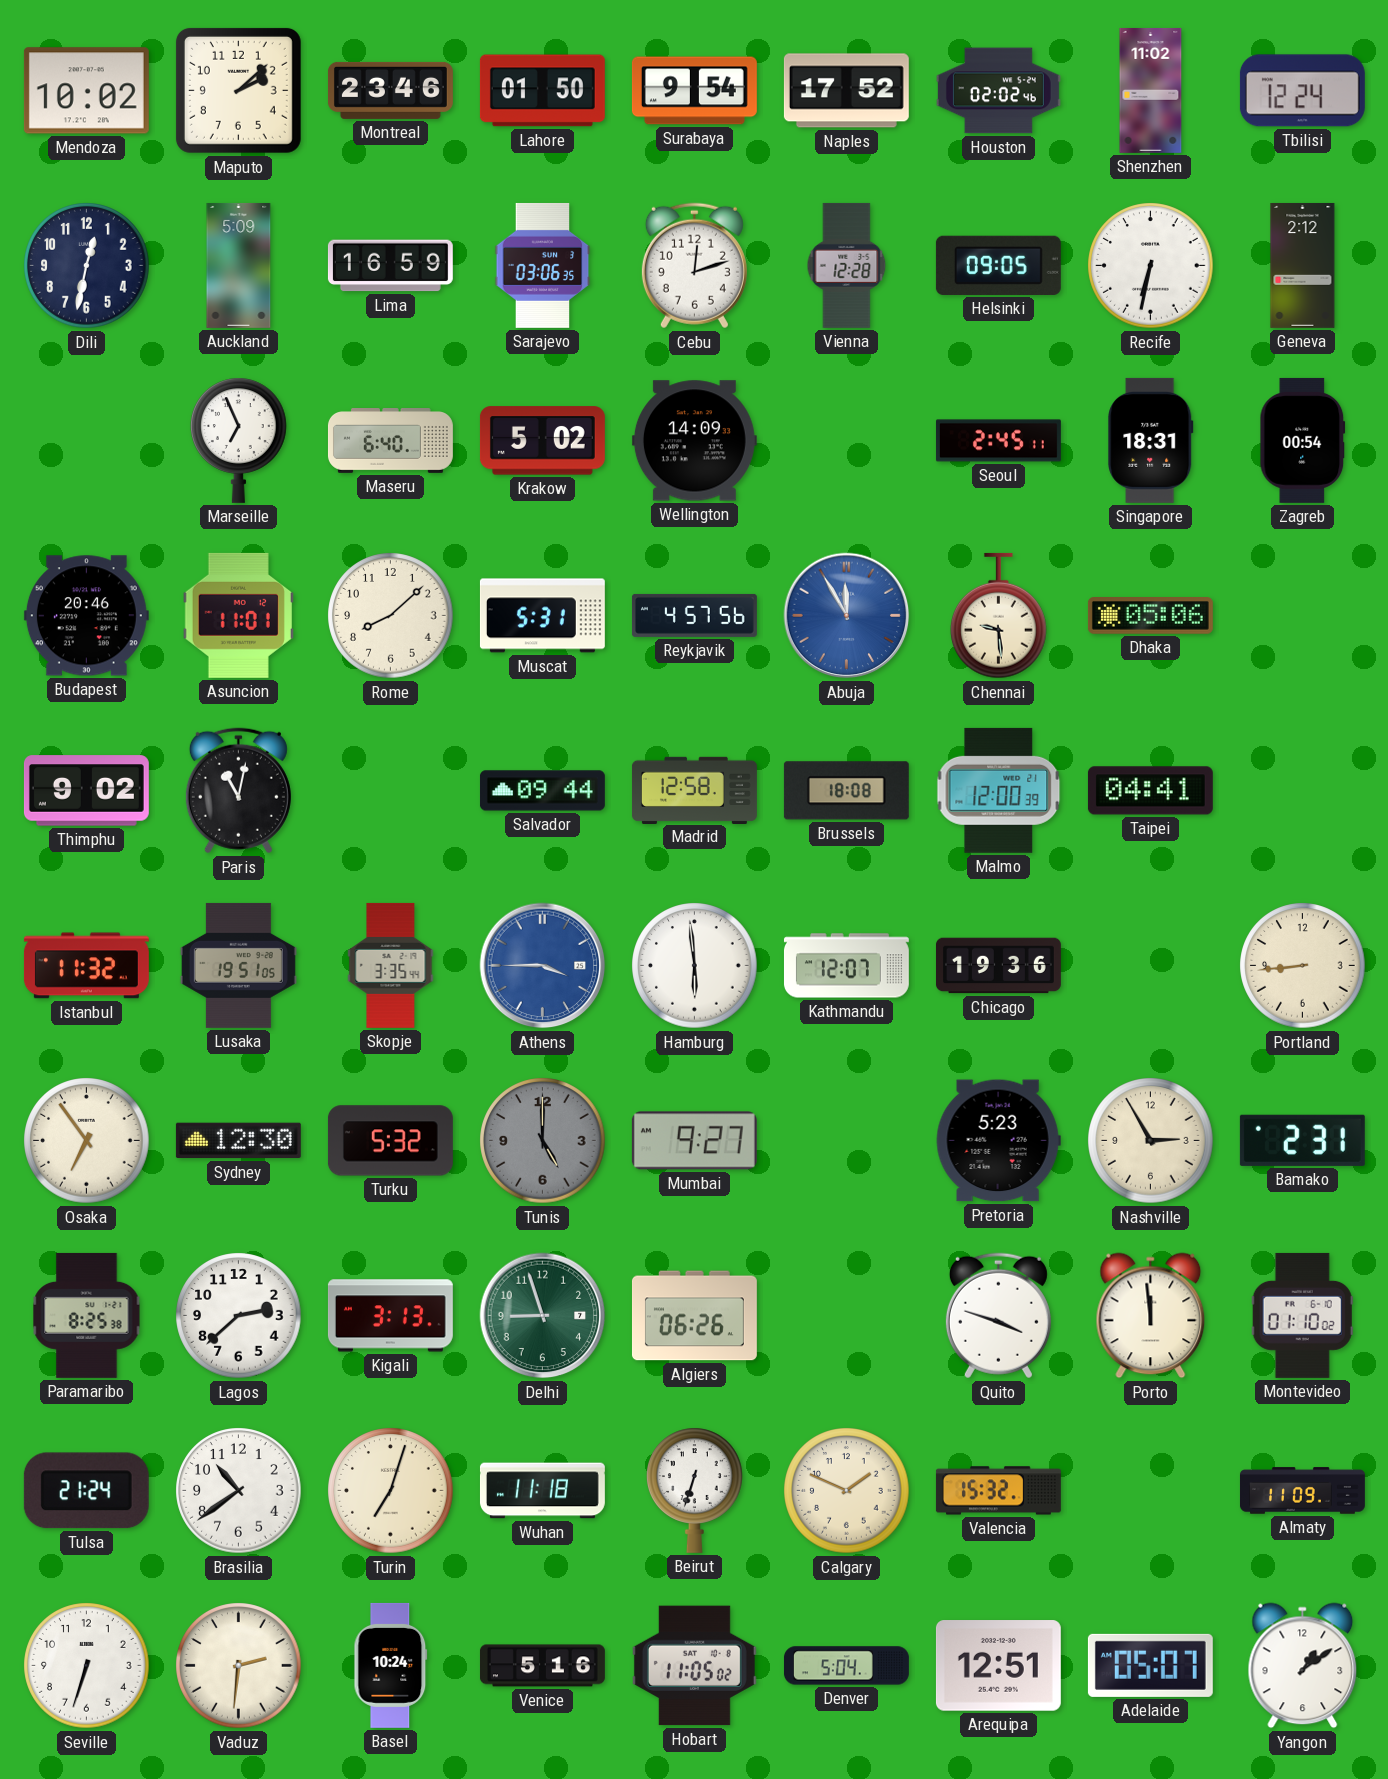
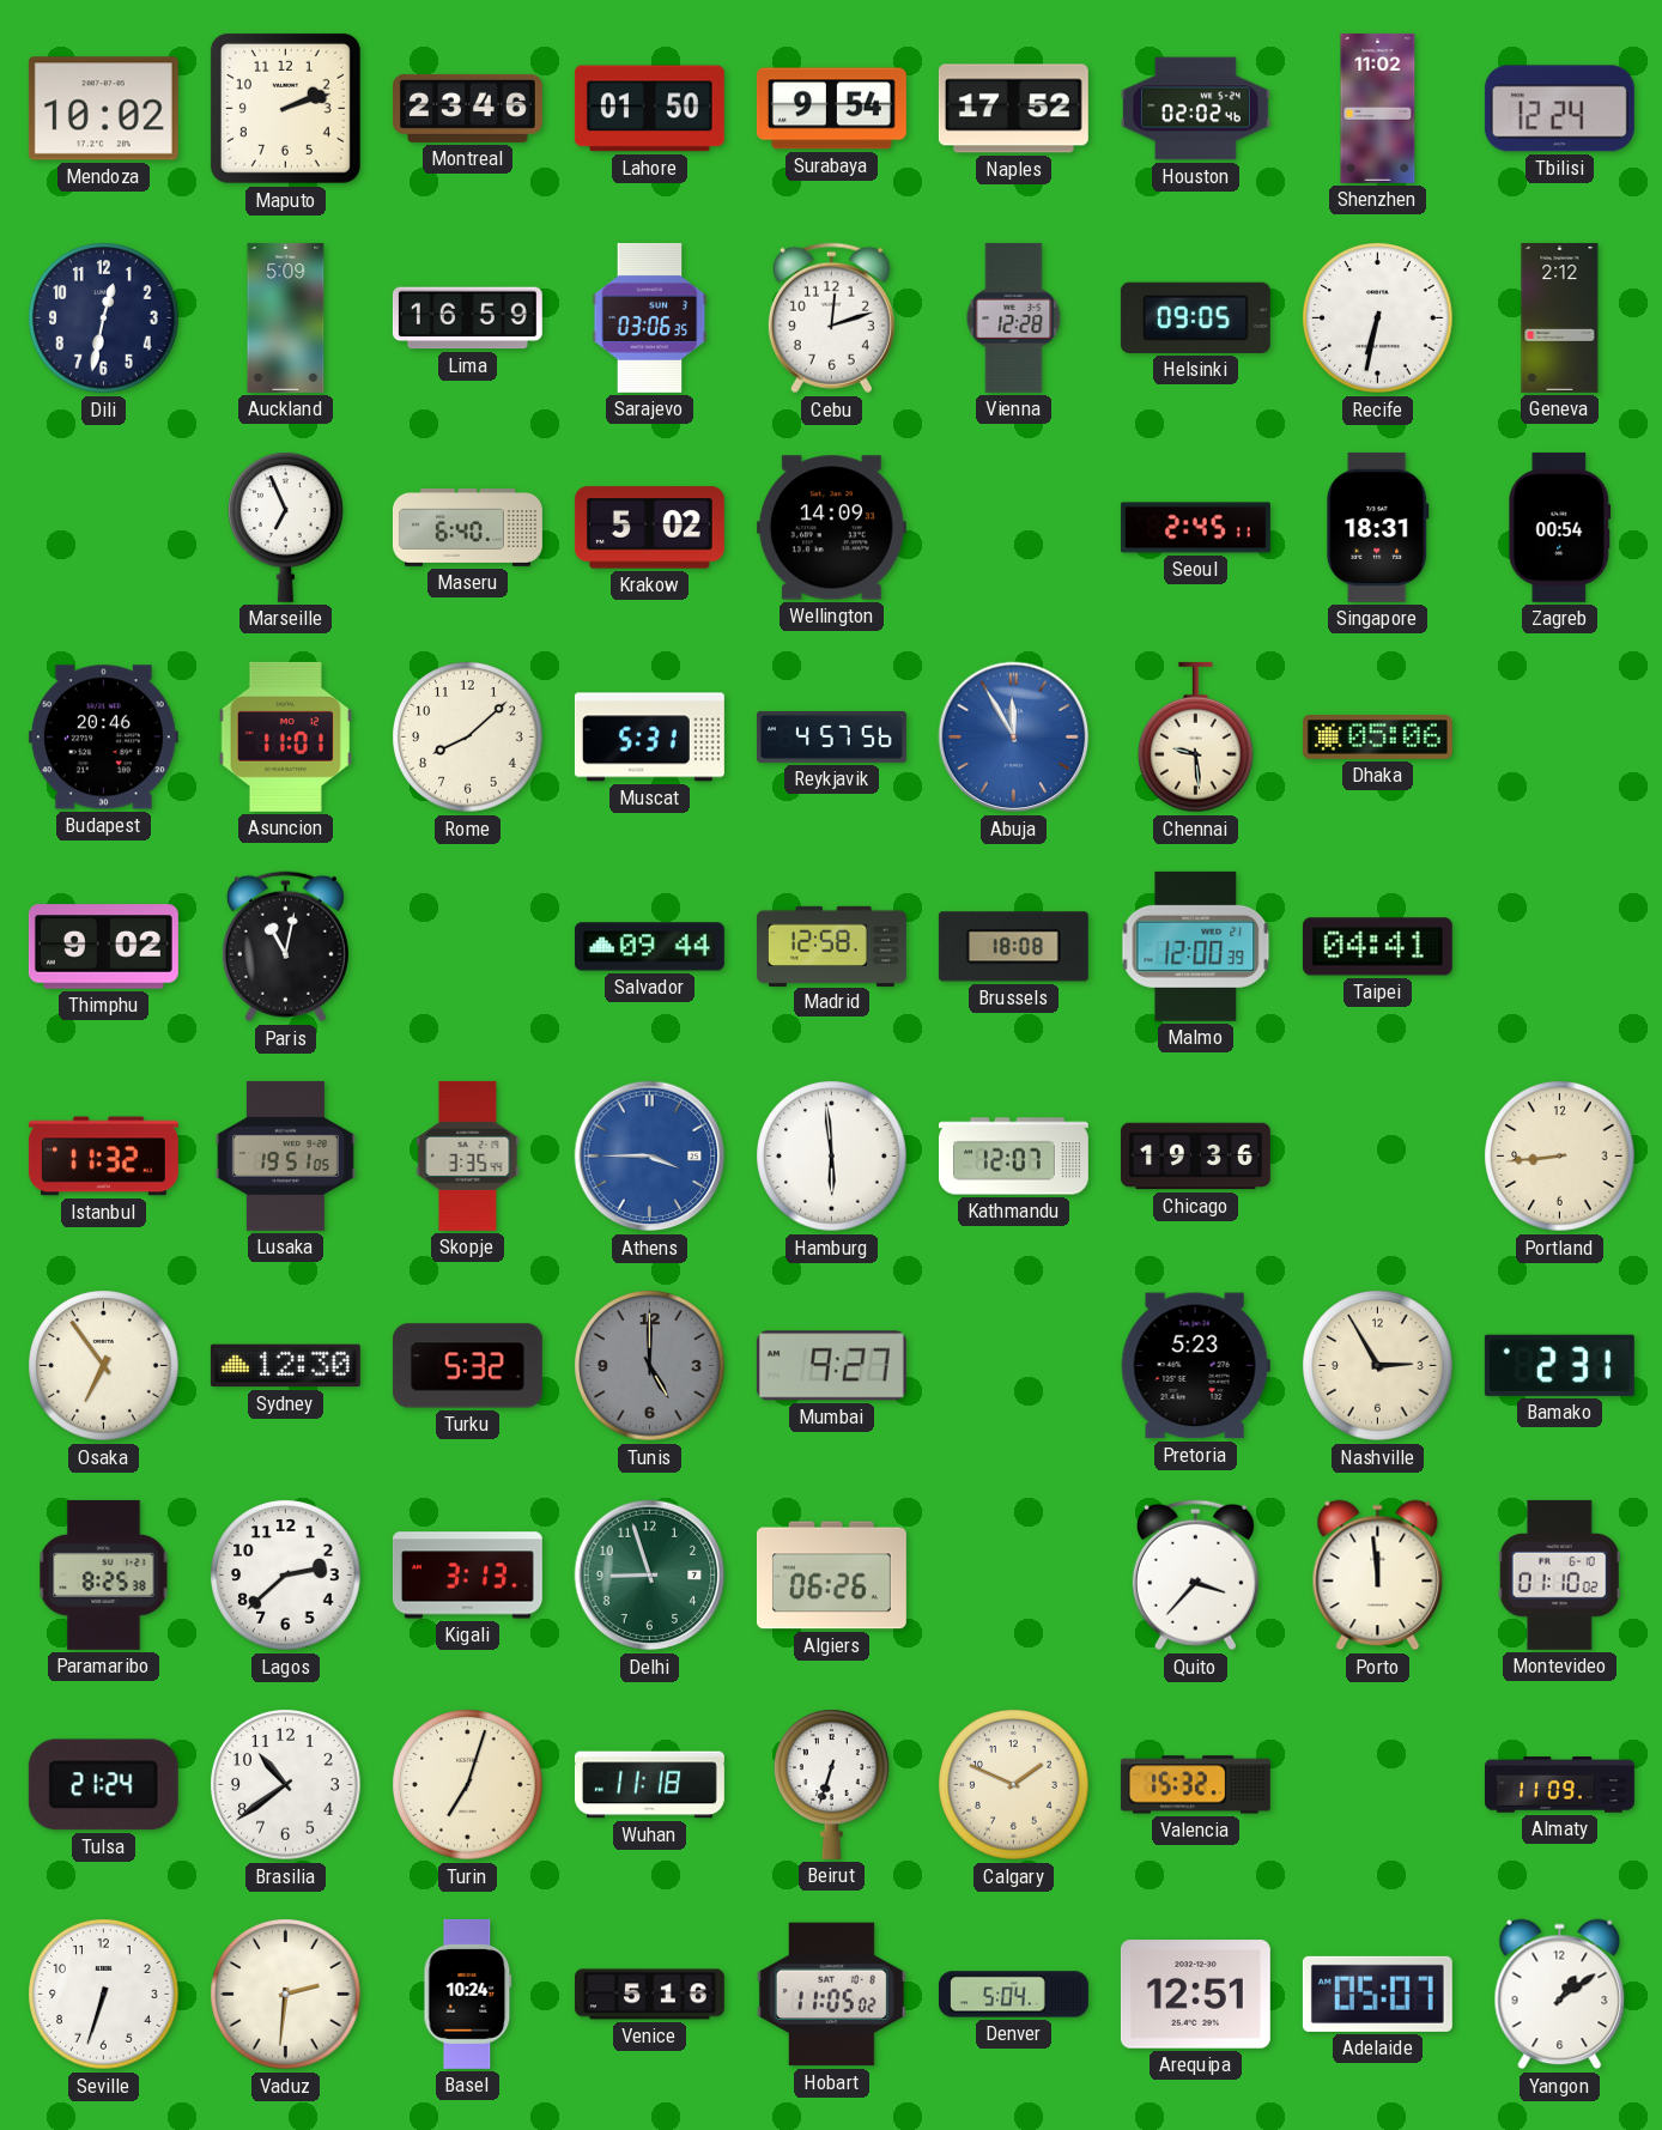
Maputo: 2:08 -> 2:12
Quito: 3:48 -> 3:37
